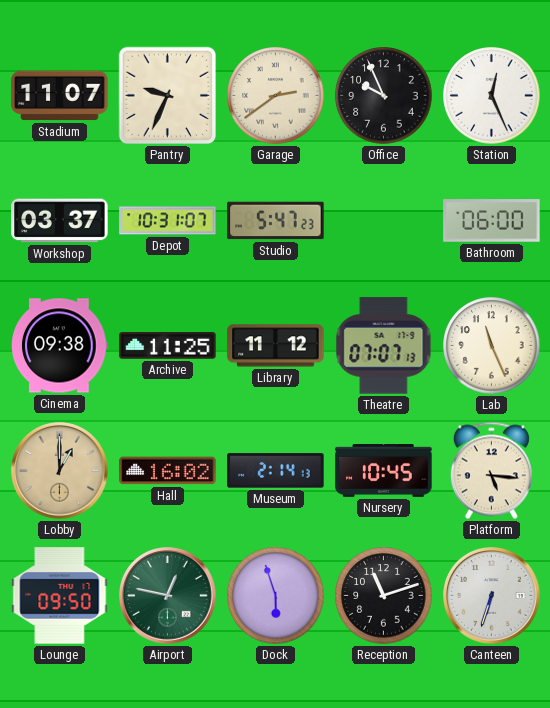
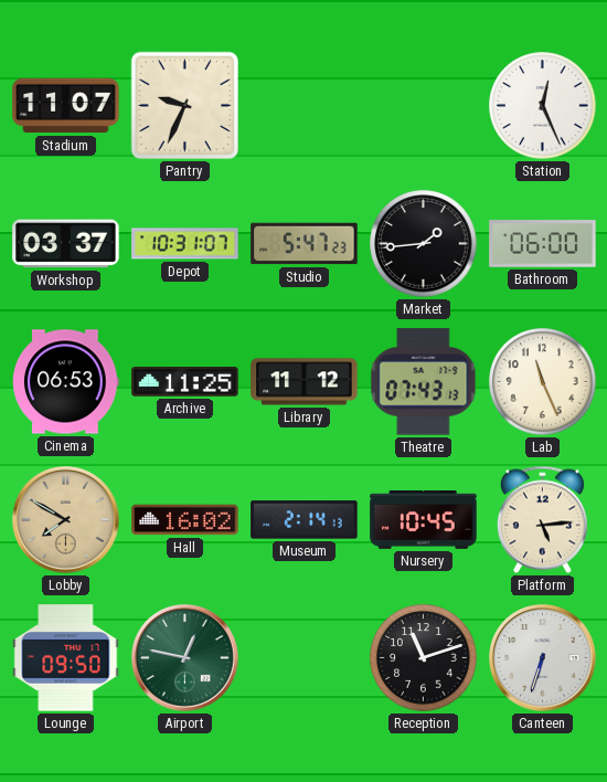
Garage: 2:39 -> none
Office: 9:56 -> none
Market: none -> 1:44
Cinema: 09:38 -> 06:53
Theatre: 07:07 -> 07:43
Lobby: 1:00 -> 7:50
Platform: 5:16 -> 5:14
Dock: 5:57 -> none
